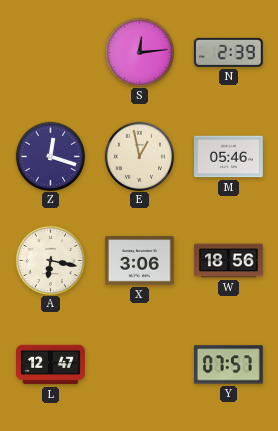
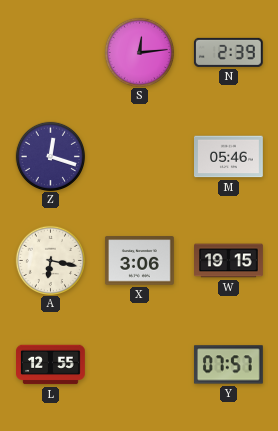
E: 12:58 -> none
W: 18:56 -> 19:15
L: 12:47 -> 12:55
